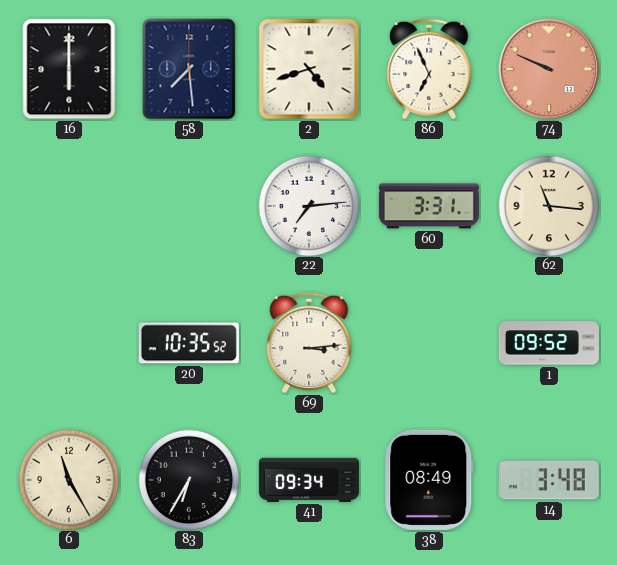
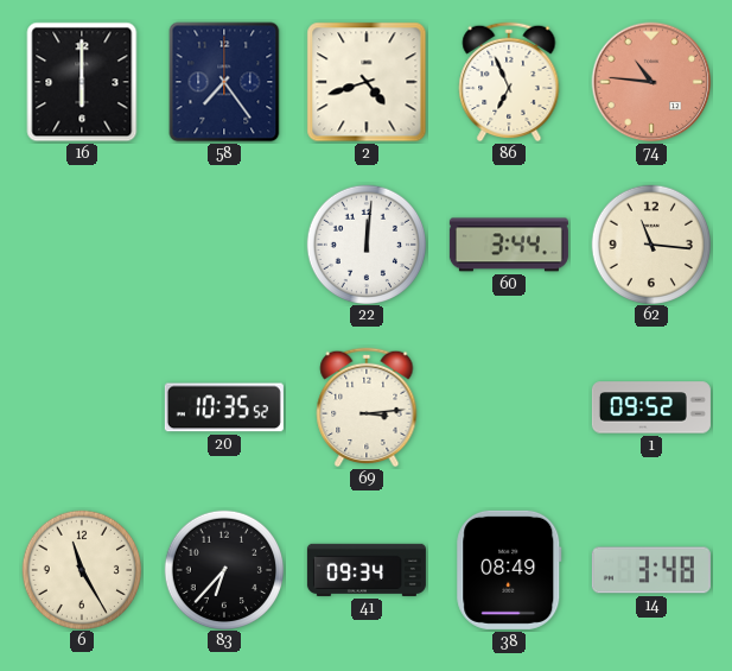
58: 7:29 -> 7:24
74: 9:49 -> 10:46
22: 7:14 -> 12:01
60: 3:31 -> 3:44
83: 6:35 -> 6:37
